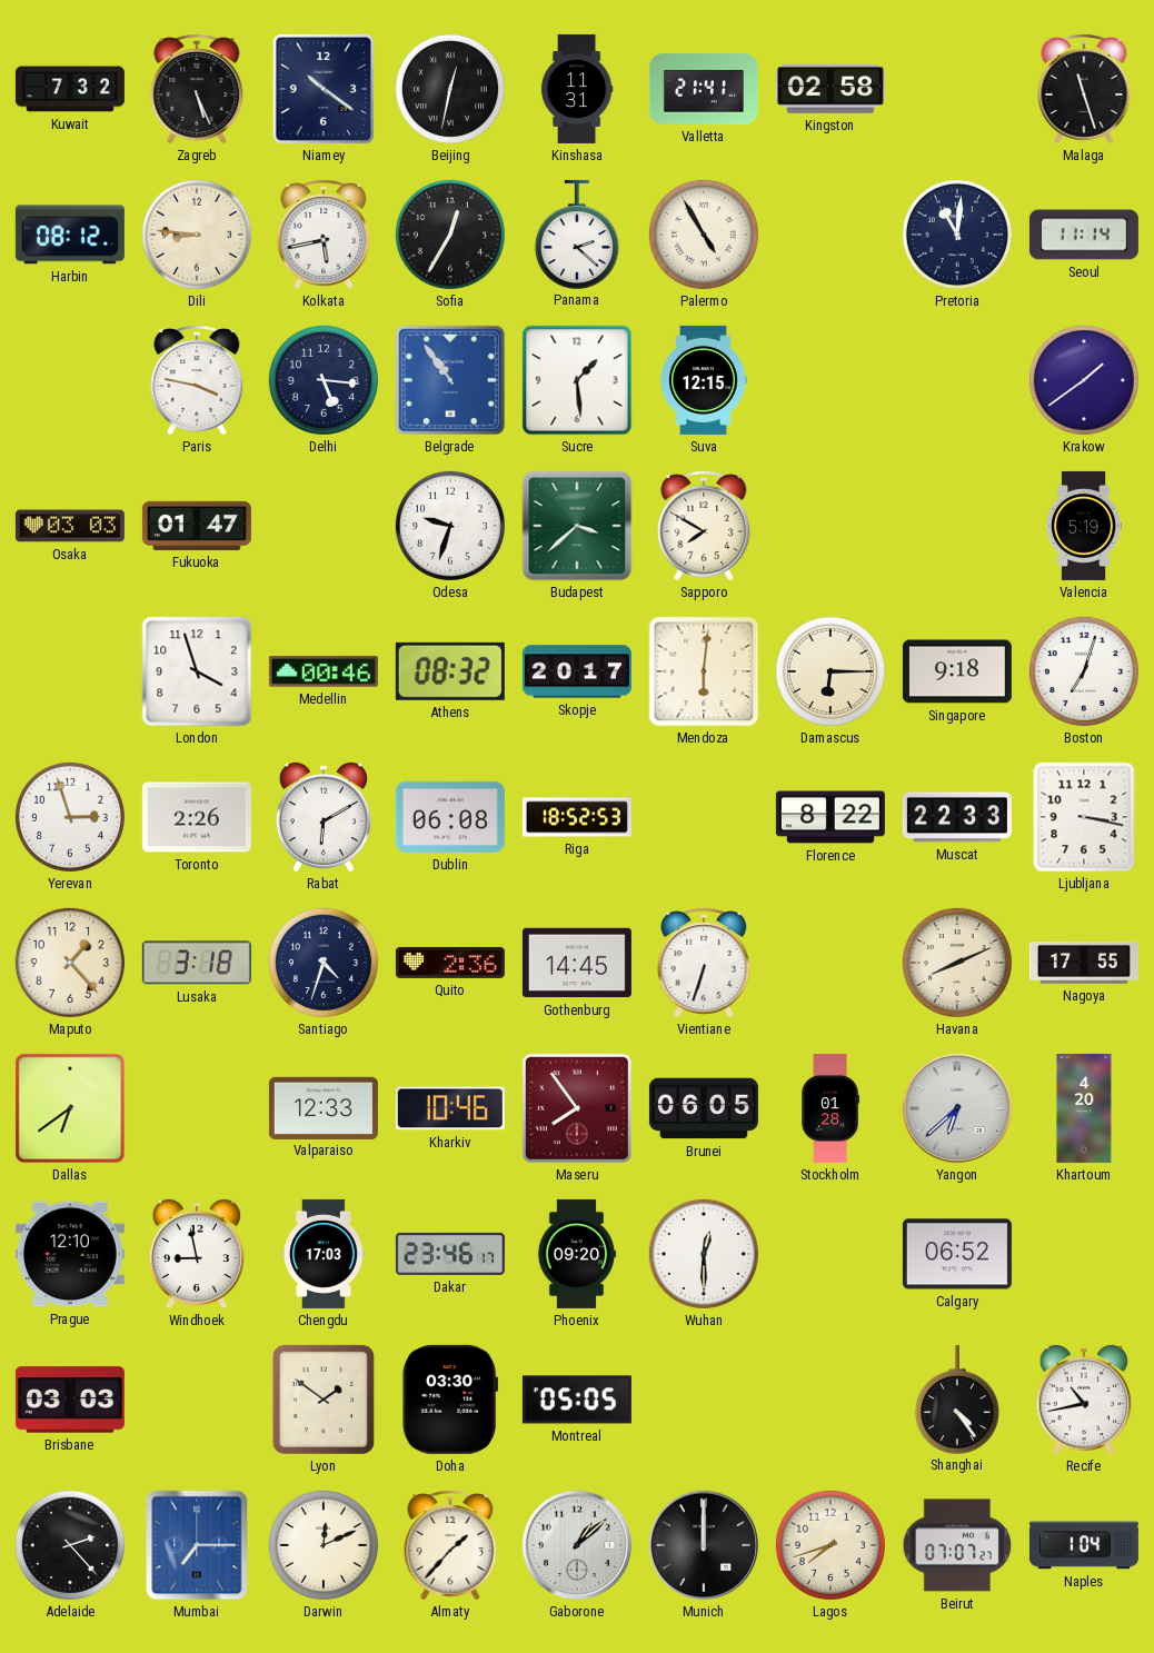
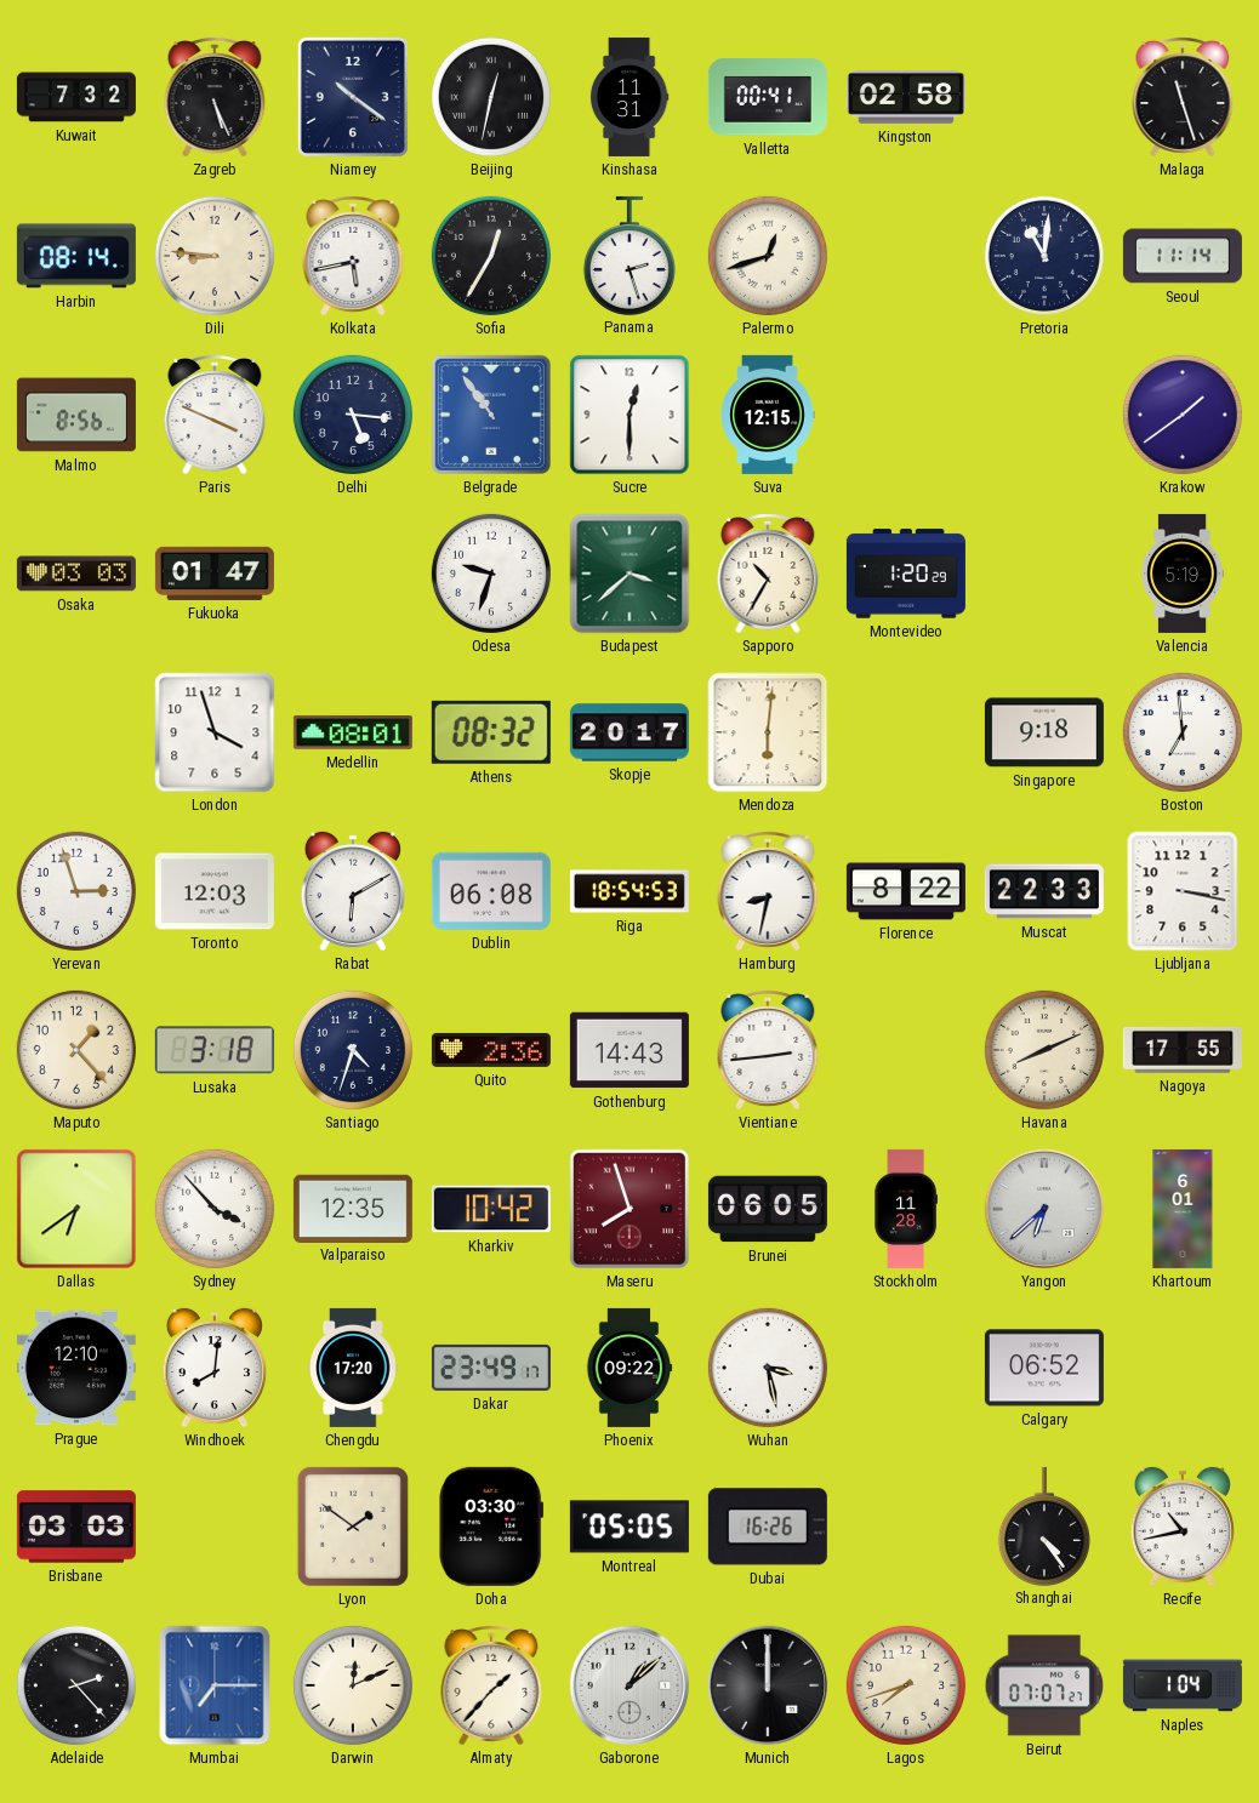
Valletta: 21:41 -> 00:41
Harbin: 08:12 -> 08:14
Panama: 2:22 -> 2:27
Palermo: 4:55 -> 12:42
Malmo: none -> 8:56
Paris: 3:47 -> 3:49
Sucre: 1:29 -> 12:30
Sapporo: 7:50 -> 10:35
Montevideo: none -> 1:20
Medellin: 00:46 -> 08:01
Damascus: 6:15 -> none
Boston: 7:03 -> 6:59
Toronto: 2:26 -> 12:03
Riga: 18:52 -> 18:54
Hamburg: none -> 8:32
Gothenburg: 14:45 -> 14:43
Vientiane: 6:33 -> 2:44
Sydney: none -> 3:53
Valparaiso: 12:33 -> 12:35
Kharkiv: 10:46 -> 10:42
Maseru: 7:54 -> 7:57
Stockholm: 01:28 -> 11:28
Khartoum: 4:20 -> 6:01
Windhoek: 8:58 -> 8:01
Chengdu: 17:03 -> 17:20
Dakar: 23:46 -> 23:49
Phoenix: 09:20 -> 09:22
Wuhan: 12:30 -> 3:28
Dubai: none -> 16:26
